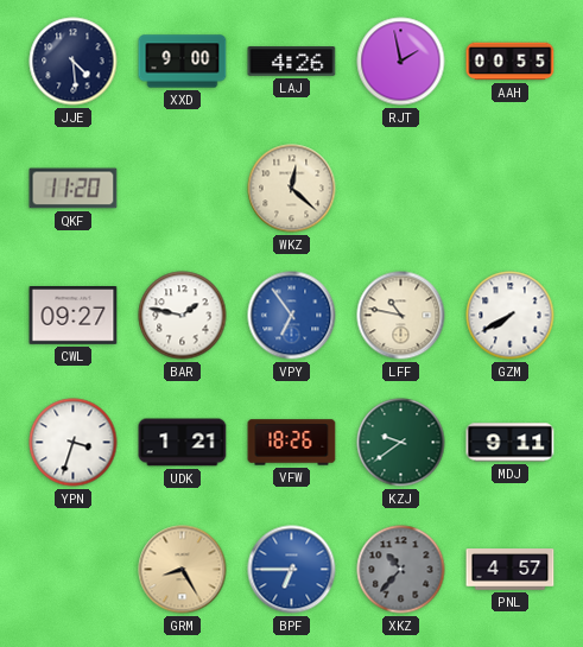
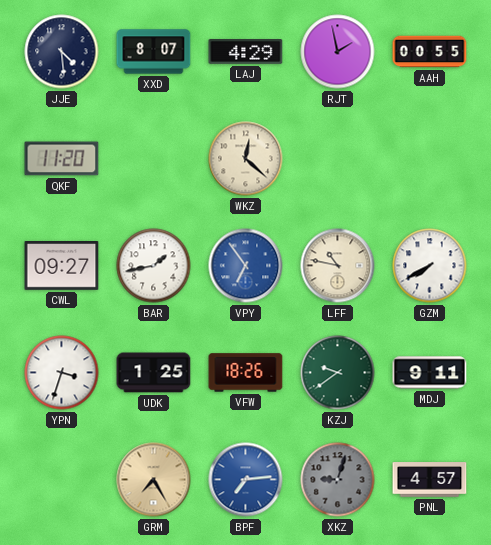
XXD: 9:00 -> 8:07
LAJ: 4:26 -> 4:29
BAR: 1:47 -> 1:43
UDK: 1:21 -> 1:25
GRM: 8:25 -> 7:25
BPF: 6:45 -> 7:14
XKZ: 10:37 -> 9:03
